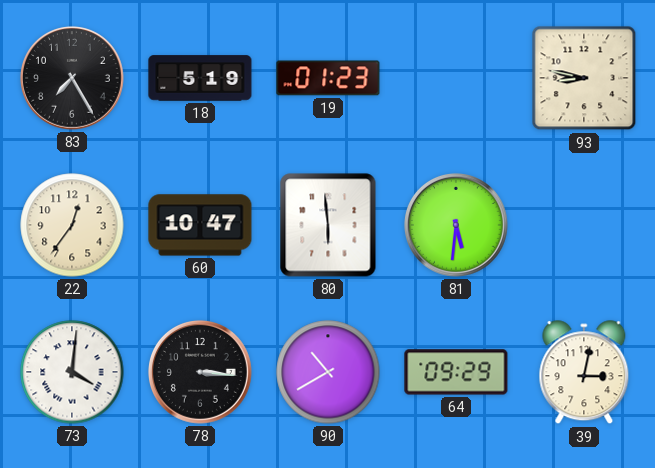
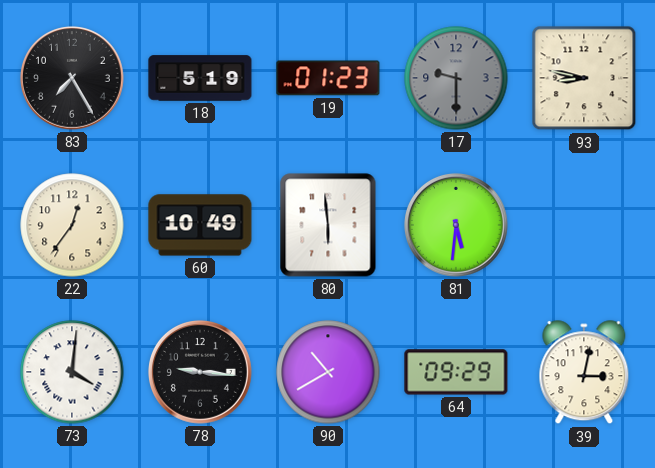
17: none -> 9:30
60: 10:47 -> 10:49
78: 3:16 -> 9:16
